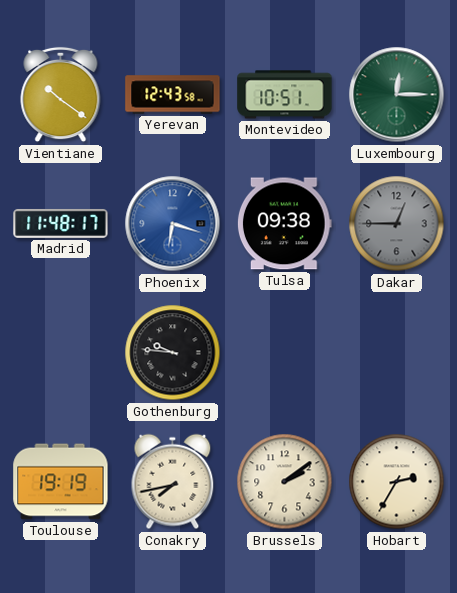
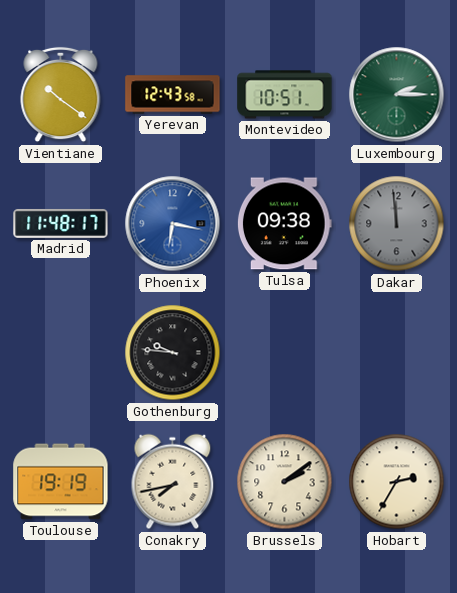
Luxembourg: 12:15 -> 2:15
Phoenix: 6:18 -> 6:17
Dakar: 12:45 -> 11:59
